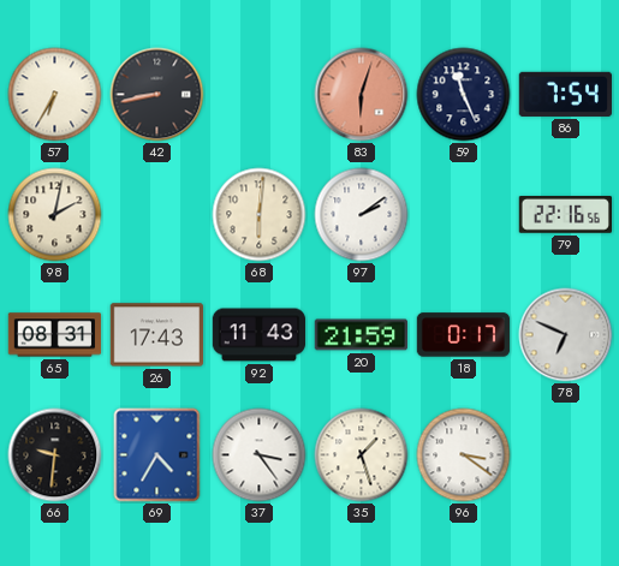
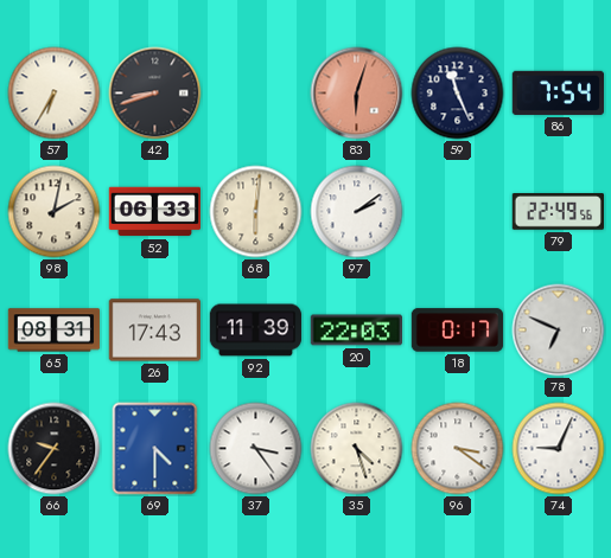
42: 8:43 -> 8:42
52: none -> 06:33
79: 22:16 -> 22:49
92: 11:43 -> 11:39
20: 21:59 -> 22:03
66: 9:31 -> 9:36
69: 4:35 -> 4:30
35: 1:27 -> 4:27
74: none -> 9:04
